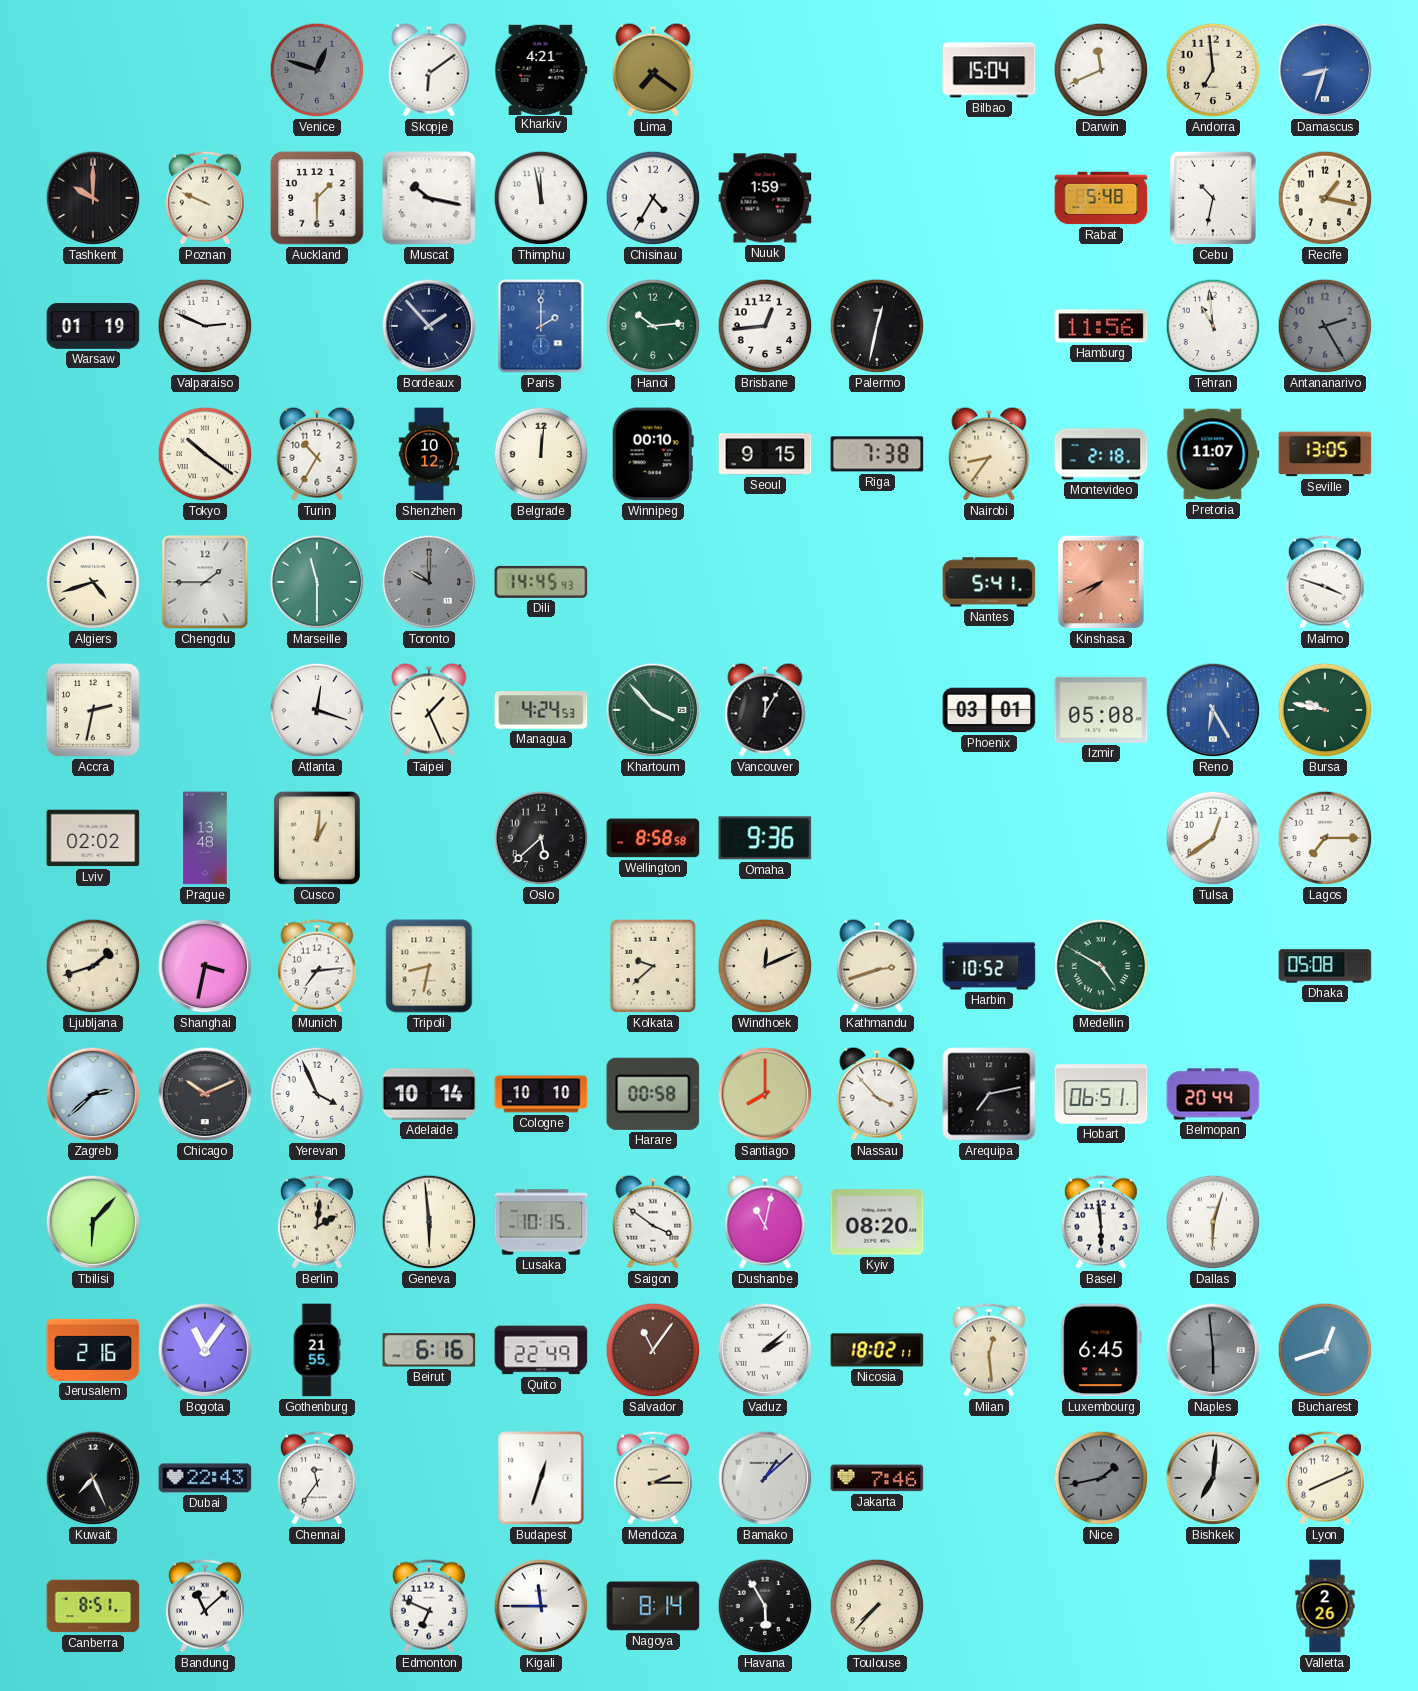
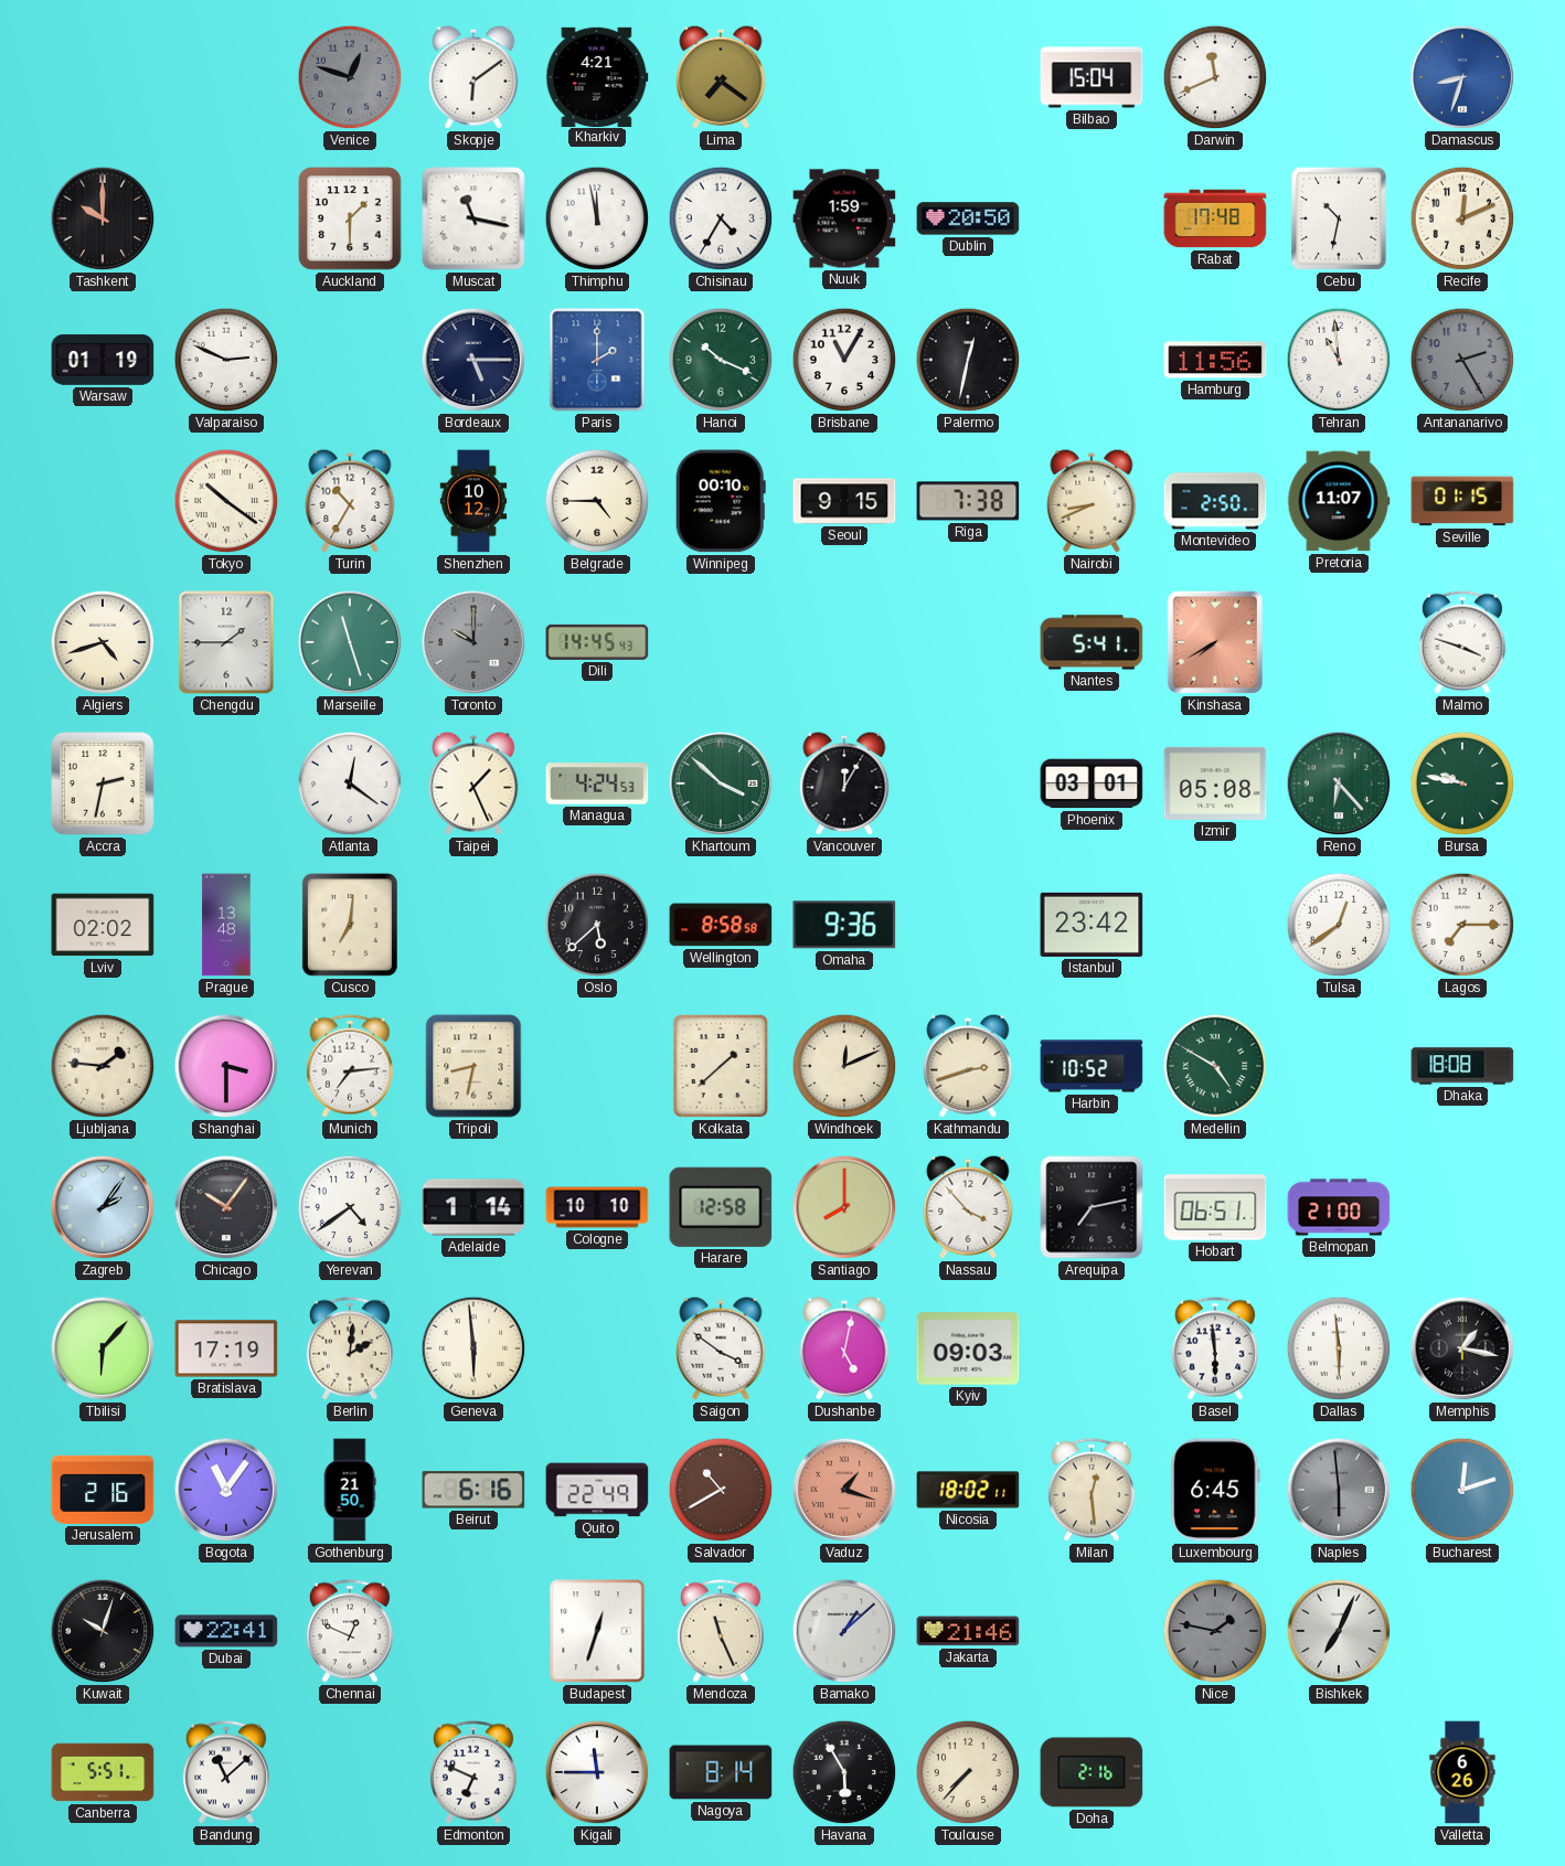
Andorra: 6:59 -> none
Poznan: 9:49 -> none
Muscat: 10:17 -> 11:17
Dublin: none -> 20:50
Rabat: 5:48 -> 17:48
Recife: 1:17 -> 12:11
Bordeaux: 1:53 -> 5:15
Hanoi: 10:14 -> 10:19
Brisbane: 12:44 -> 11:05
Belgrade: 12:01 -> 4:45
Nairobi: 8:36 -> 8:41
Montevideo: 2:18 -> 2:50
Seville: 13:05 -> 01:15
Marseille: 11:30 -> 11:27
Kinshasa: 7:41 -> 7:40
Atlanta: 12:18 -> 12:21
Khartoum: 3:53 -> 3:52
Reno: 6:25 -> 6:23
Reno dial: blue -> green
Cusco: 1:01 -> 7:01
Istanbul: none -> 23:42
Ljubljana: 1:42 -> 1:46
Shanghai: 3:32 -> 3:30
Kolkata: 9:38 -> 1:38
Dhaka: 05:08 -> 18:08
Zagreb: 2:38 -> 2:06
Chicago: 10:11 -> 10:06
Yerevan: 3:56 -> 4:39
Adelaide: 10:14 -> 1:14
Harare: 00:58 -> 12:58
Belmopan: 20:44 -> 21:00
Bratislava: none -> 17:19
Lusaka: 10:15 -> none
Dushanbe: 11:02 -> 5:02
Kyiv: 08:20 -> 09:03
Dallas: 6:03 -> 5:59
Memphis: none -> 1:17
Gothenburg: 21:55 -> 21:50
Salvador: 11:06 -> 10:40
Vaduz: 2:08 -> 1:18
Vaduz dial: white -> salmon
Bucharest: 12:42 -> 12:12
Kuwait: 7:26 -> 10:03
Dubai: 22:43 -> 22:41
Chennai: 11:36 -> 12:49
Mendoza: 2:15 -> 11:26
Jakarta: 7:46 -> 21:46
Nice: 1:43 -> 1:47
Bishkek: 7:01 -> 7:04
Lyon: 8:11 -> none
Canberra: 8:51 -> 5:51
Doha: none -> 2:16
Valletta: 2:26 -> 6:26
